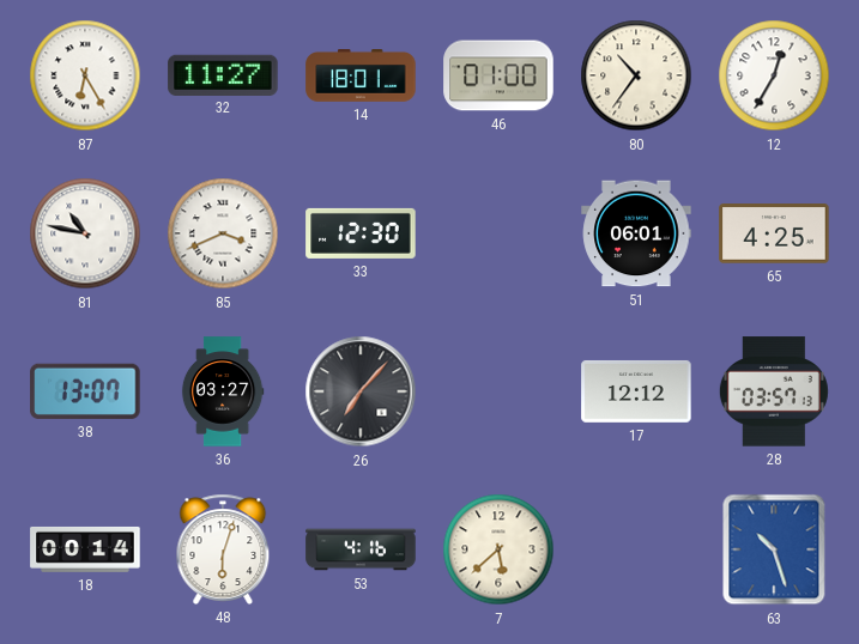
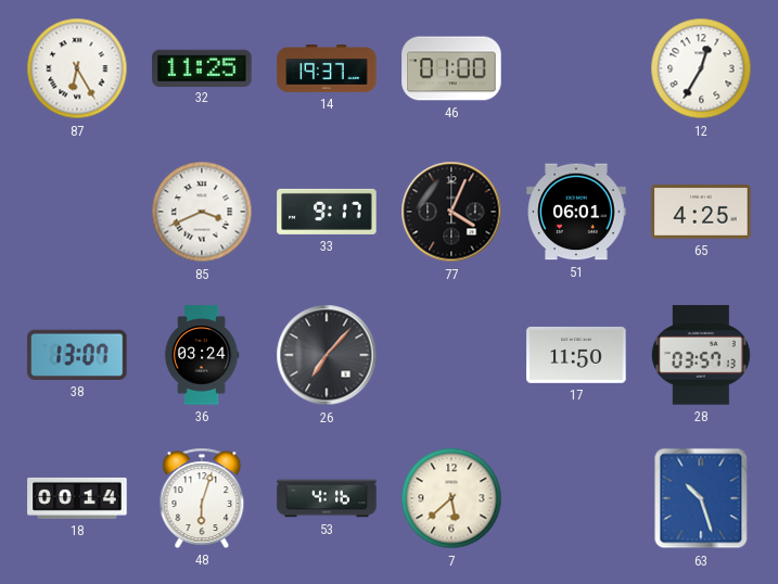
32: 11:27 -> 11:25
14: 18:01 -> 19:37
80: 10:36 -> none
81: 10:47 -> none
33: 12:30 -> 9:17
77: none -> 4:04
36: 03:27 -> 03:24
17: 12:12 -> 11:50
